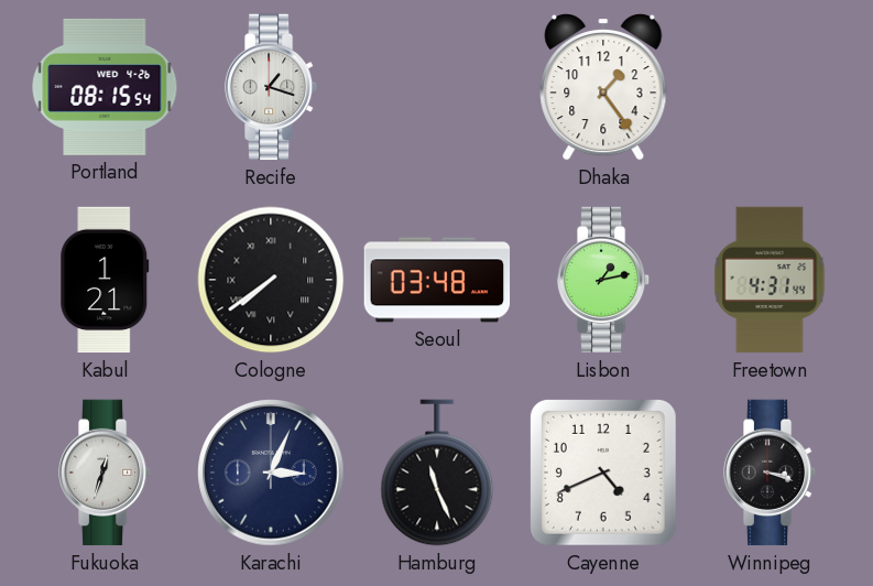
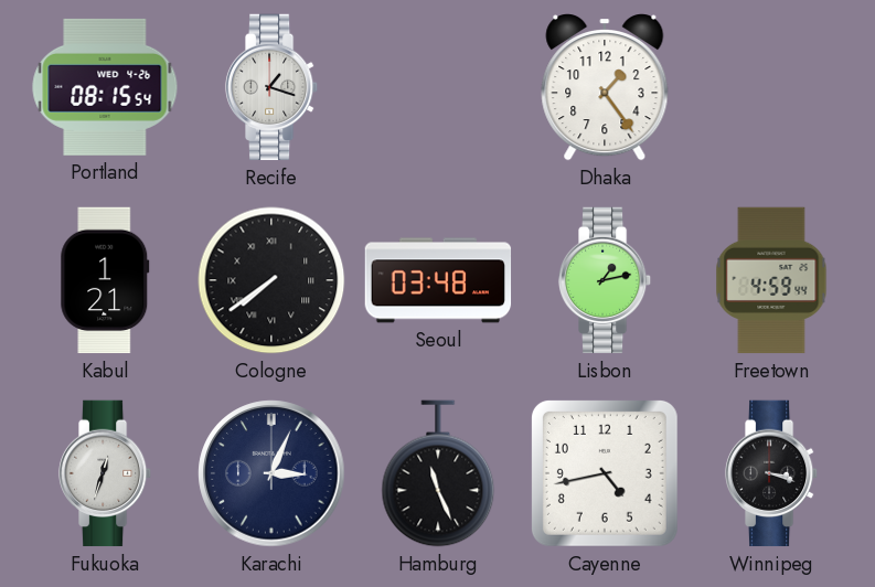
Freetown: 4:31 -> 4:59
Cayenne: 4:41 -> 4:43
